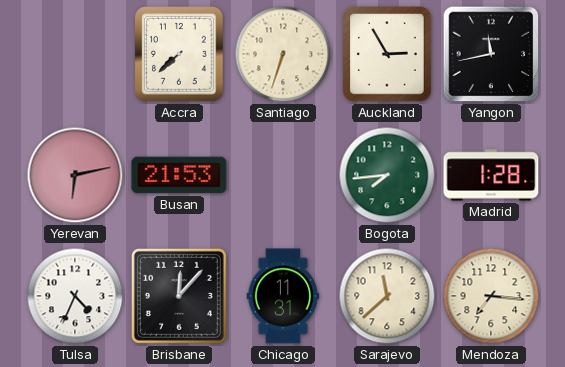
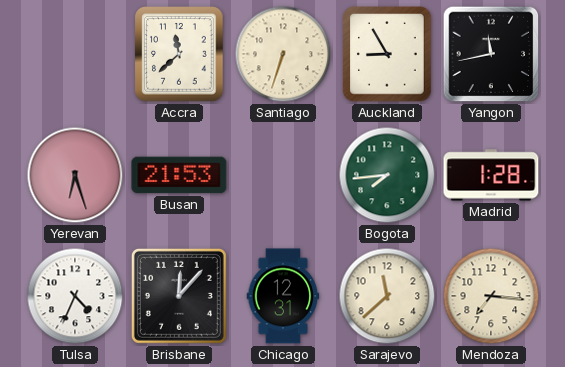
Accra: 7:38 -> 11:38
Auckland: 2:55 -> 8:55
Yerevan: 6:13 -> 6:27
Chicago: 11:31 -> 12:31
